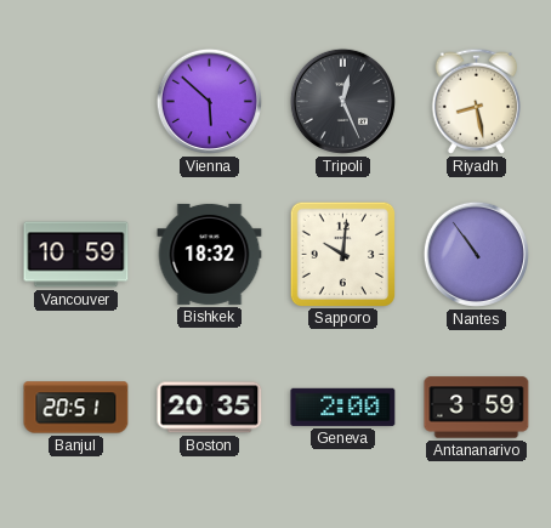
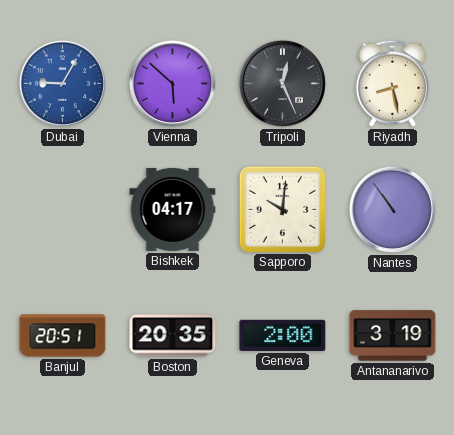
Dubai: none -> 9:05
Vancouver: 10:59 -> none
Bishkek: 18:32 -> 04:17
Antananarivo: 3:59 -> 3:19
